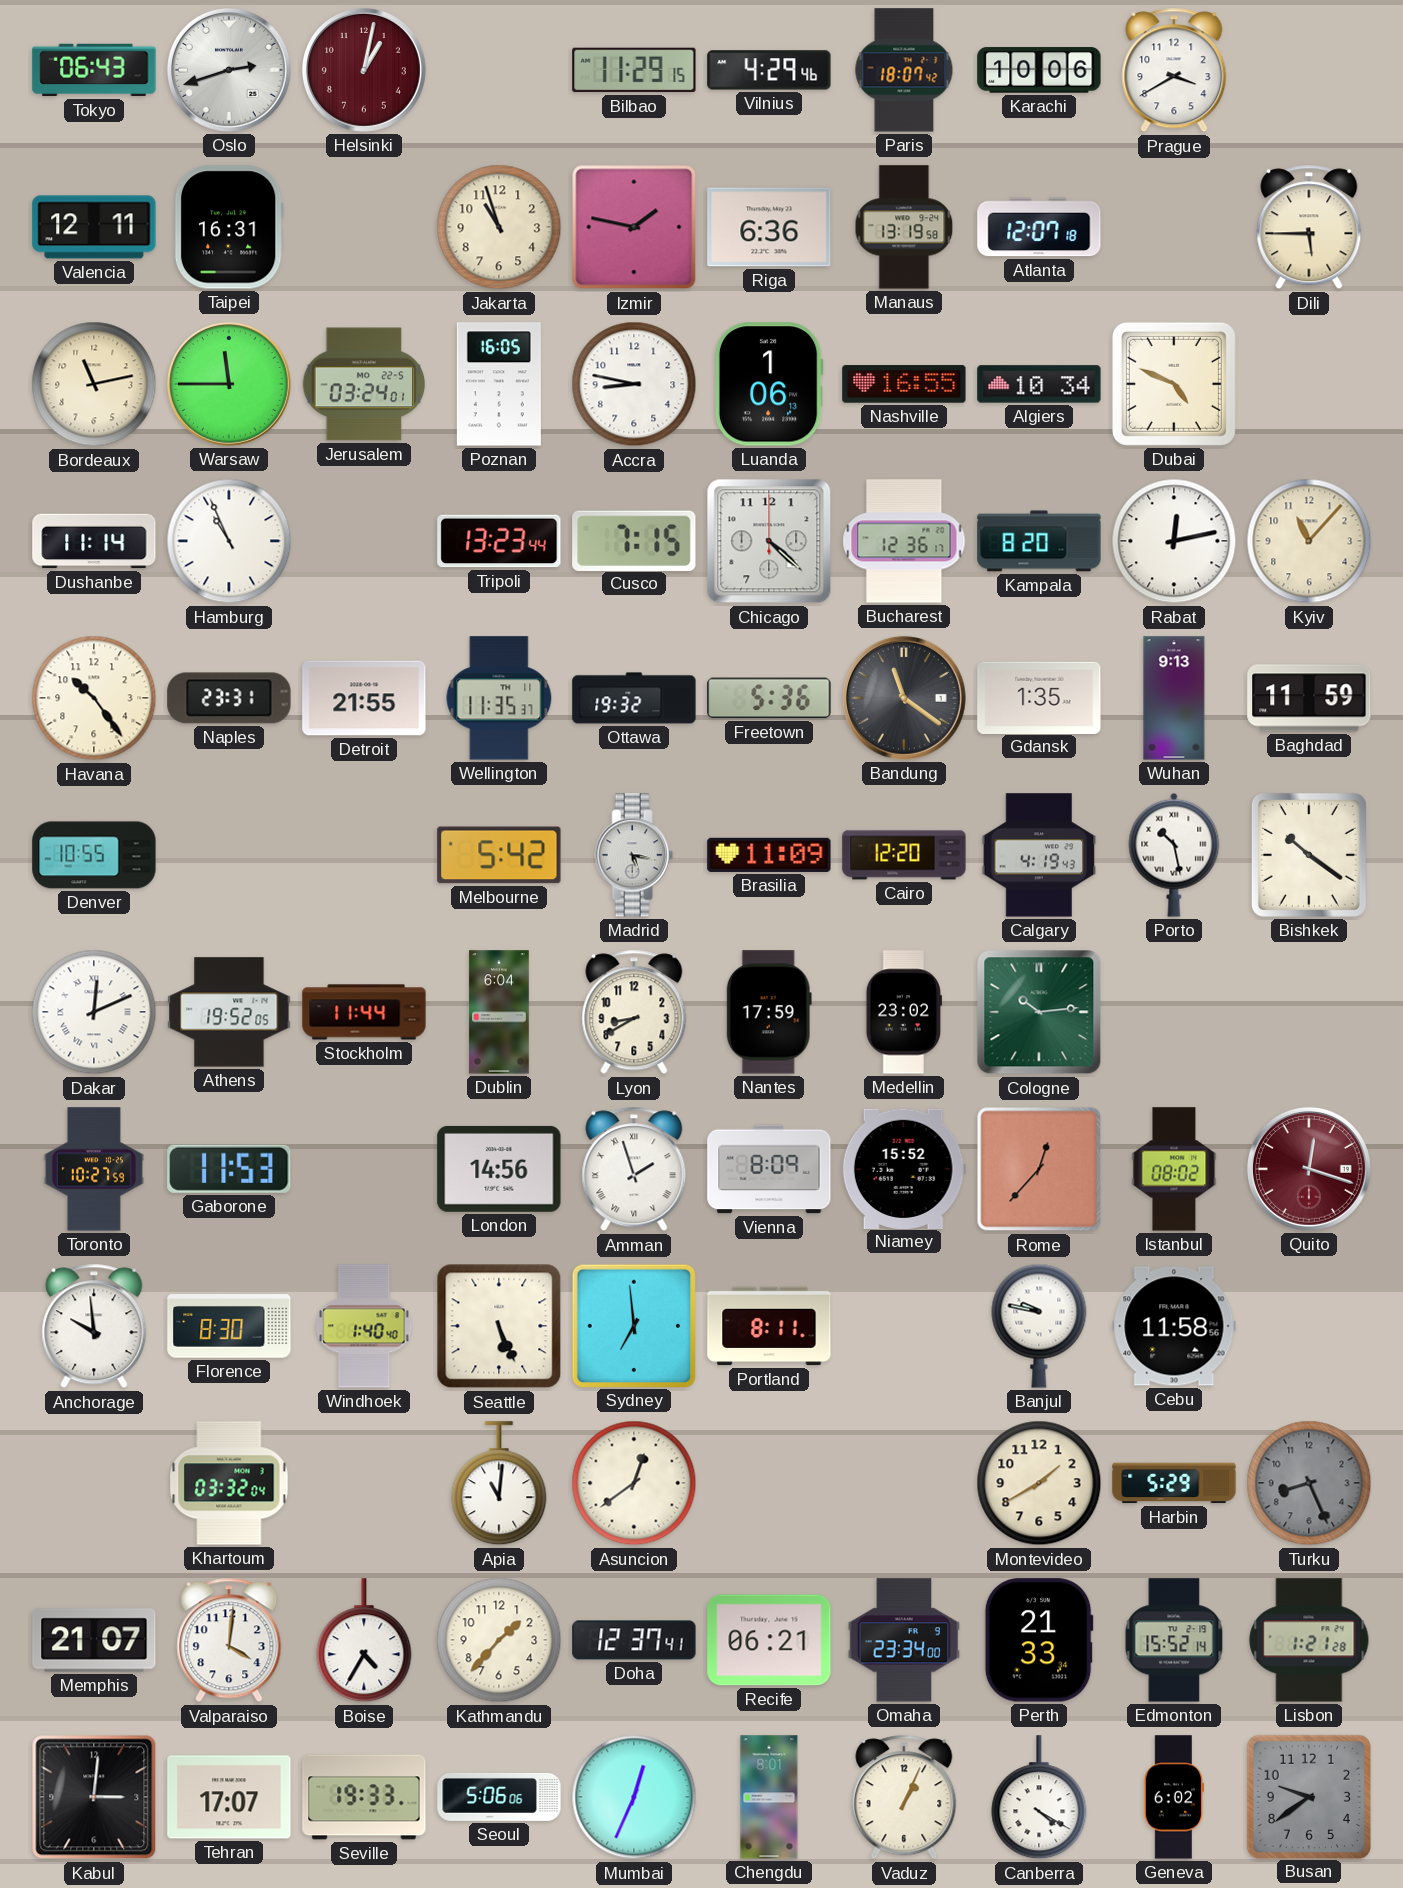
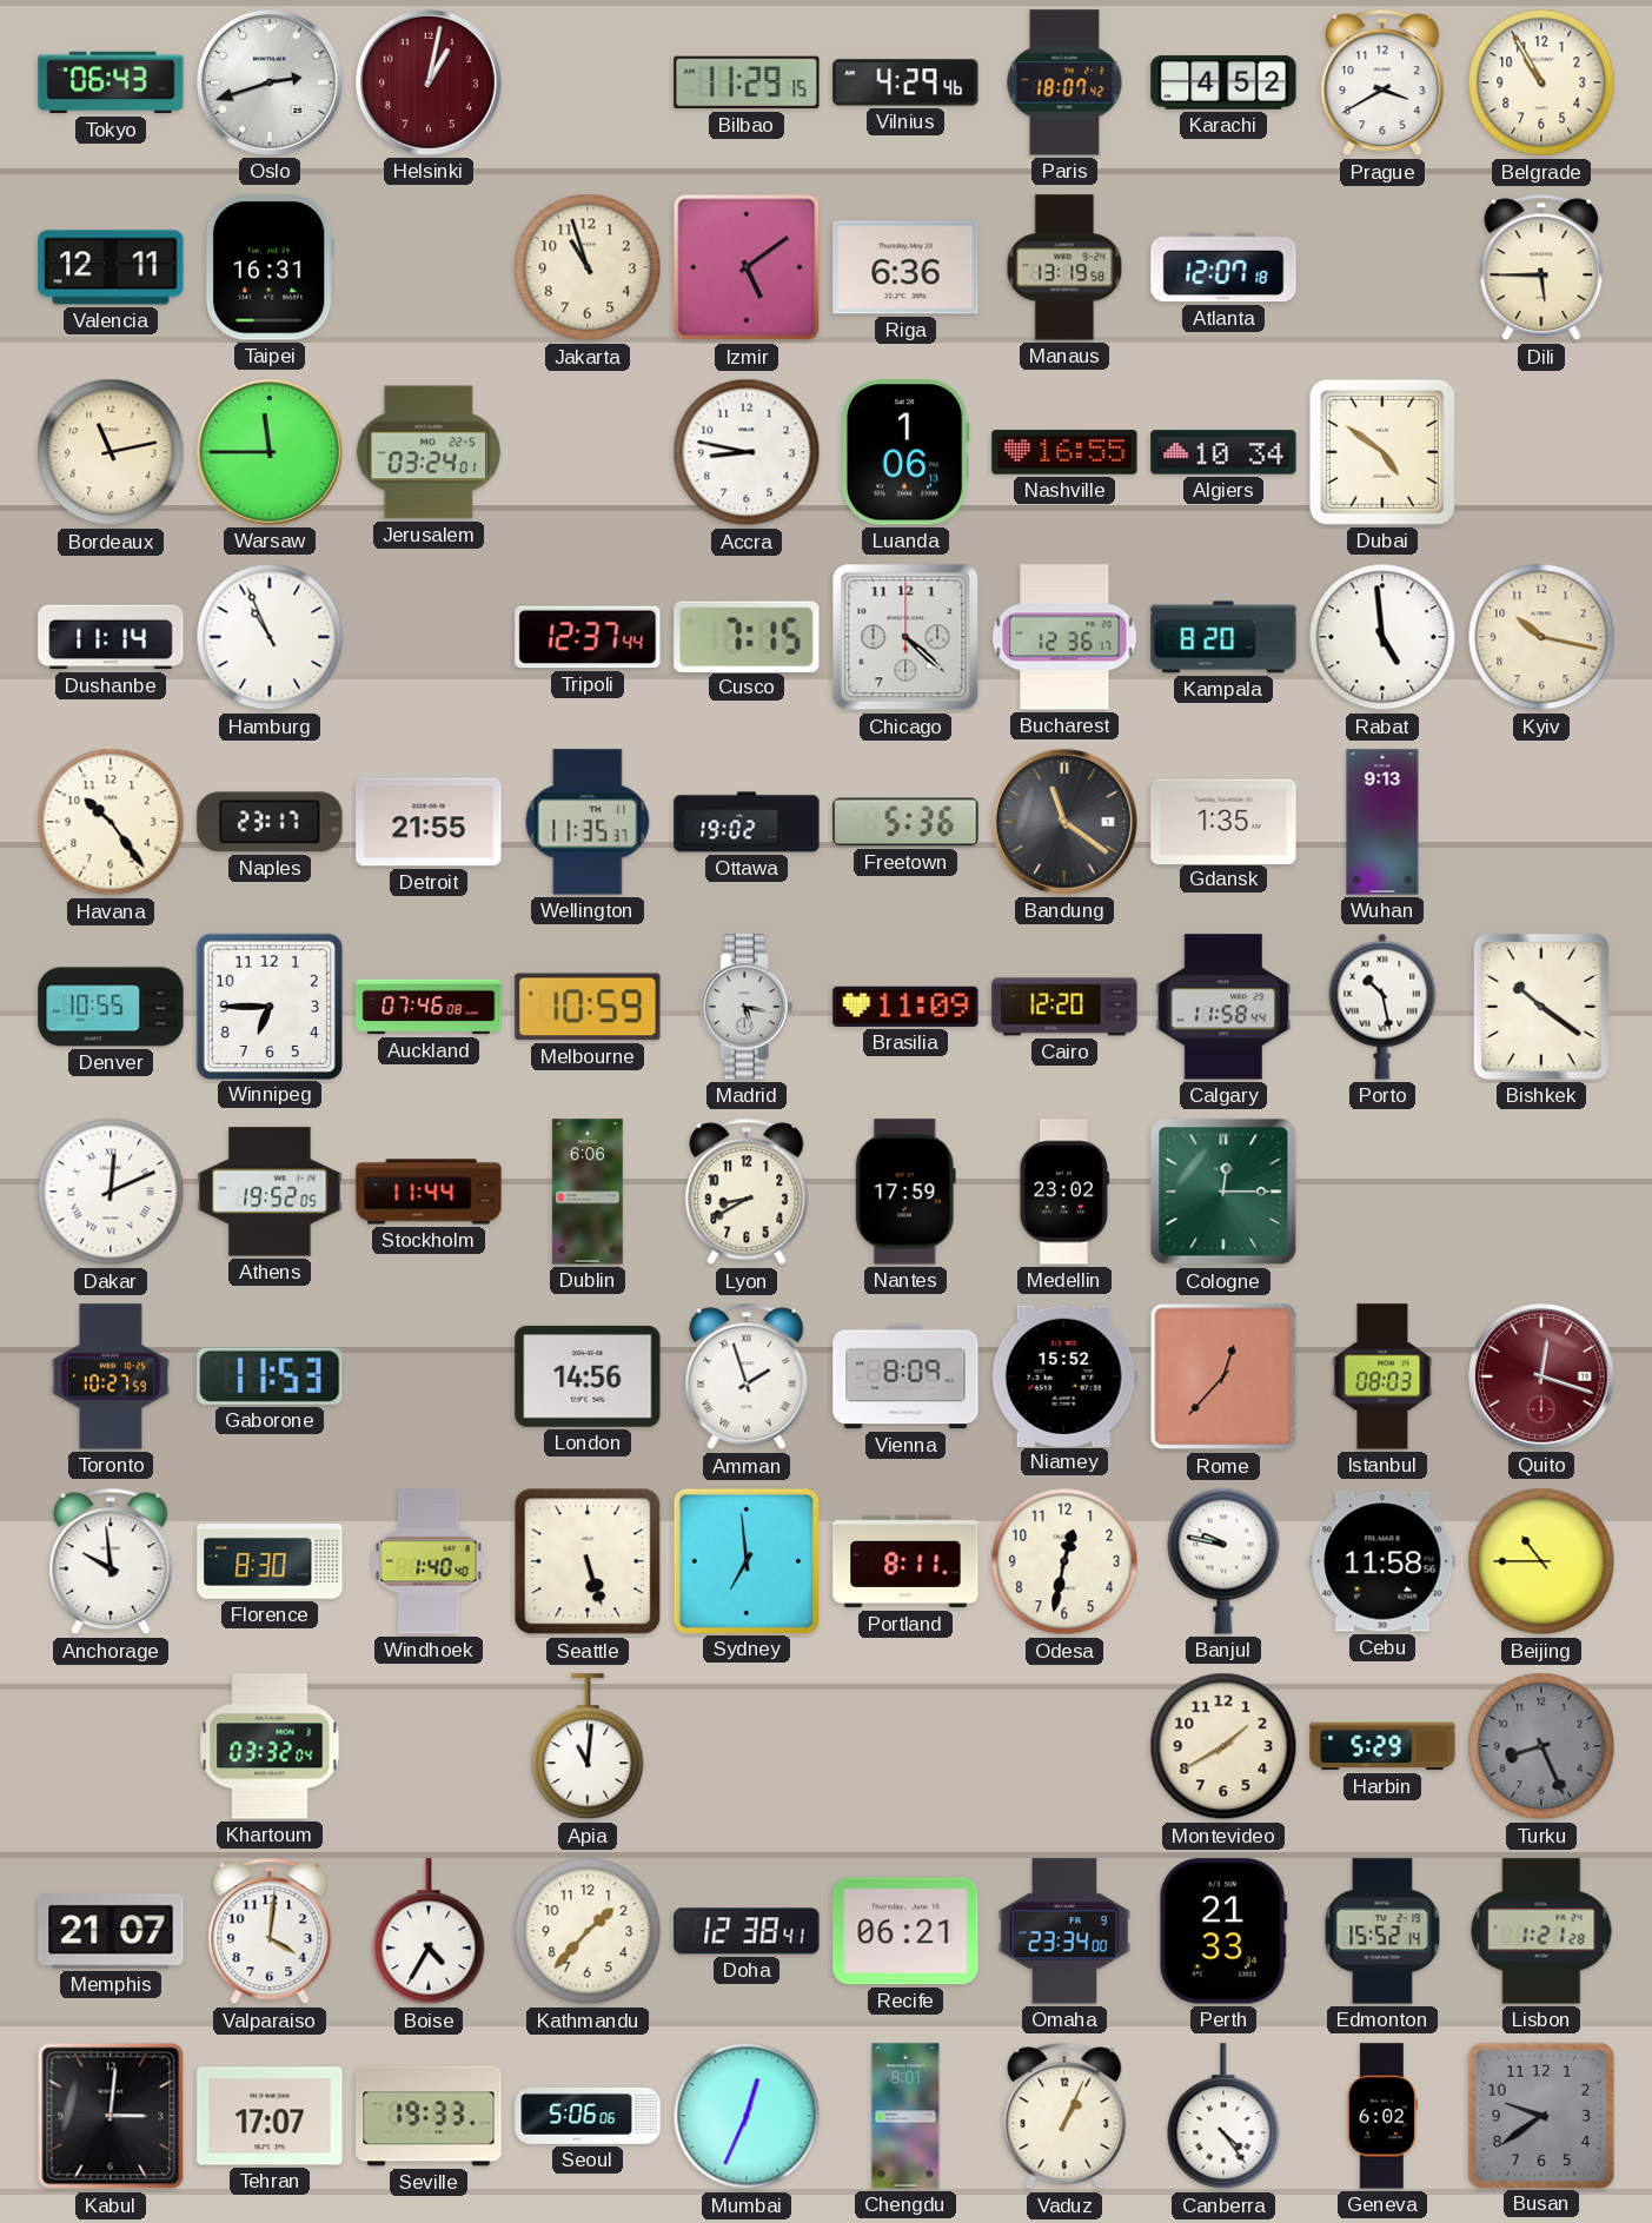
Karachi: 10:06 -> 4:52
Belgrade: none -> 10:55
Izmir: 1:47 -> 5:09
Poznan: 16:05 -> none
Dubai: 4:49 -> 4:51
Tripoli: 13:23 -> 12:37
Rabat: 12:13 -> 4:59
Kyiv: 11:07 -> 10:17
Naples: 23:31 -> 23:17
Ottawa: 19:32 -> 19:02
Baghdad: 11:59 -> none
Winnipeg: none -> 6:45
Auckland: none -> 07:46
Melbourne: 5:42 -> 10:59
Calgary: 4:19 -> 11:58
Dublin: 6:04 -> 6:06
Cologne: 10:14 -> 12:15
Istanbul: 08:02 -> 08:03
Seattle: 5:26 -> 5:27
Odesa: none -> 12:32
Beijing: none -> 10:45
Asuncion: 12:39 -> none
Doha: 12:37 -> 12:38
Canberra: 4:20 -> 4:24
